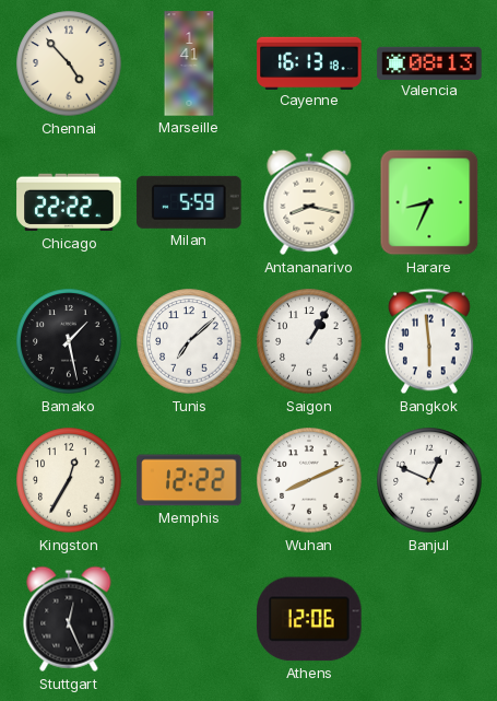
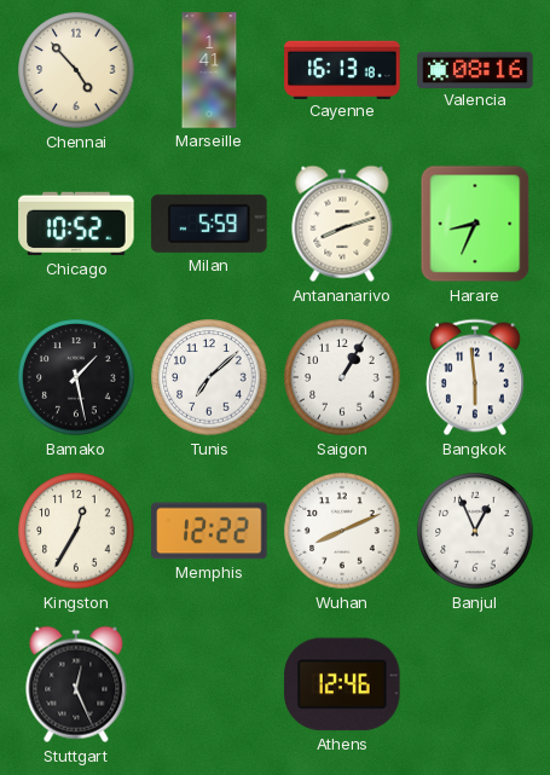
Valencia: 08:13 -> 08:16
Chicago: 22:22 -> 10:52
Antananarivo: 8:17 -> 8:12
Banjul: 12:49 -> 12:56
Athens: 12:06 -> 12:46
